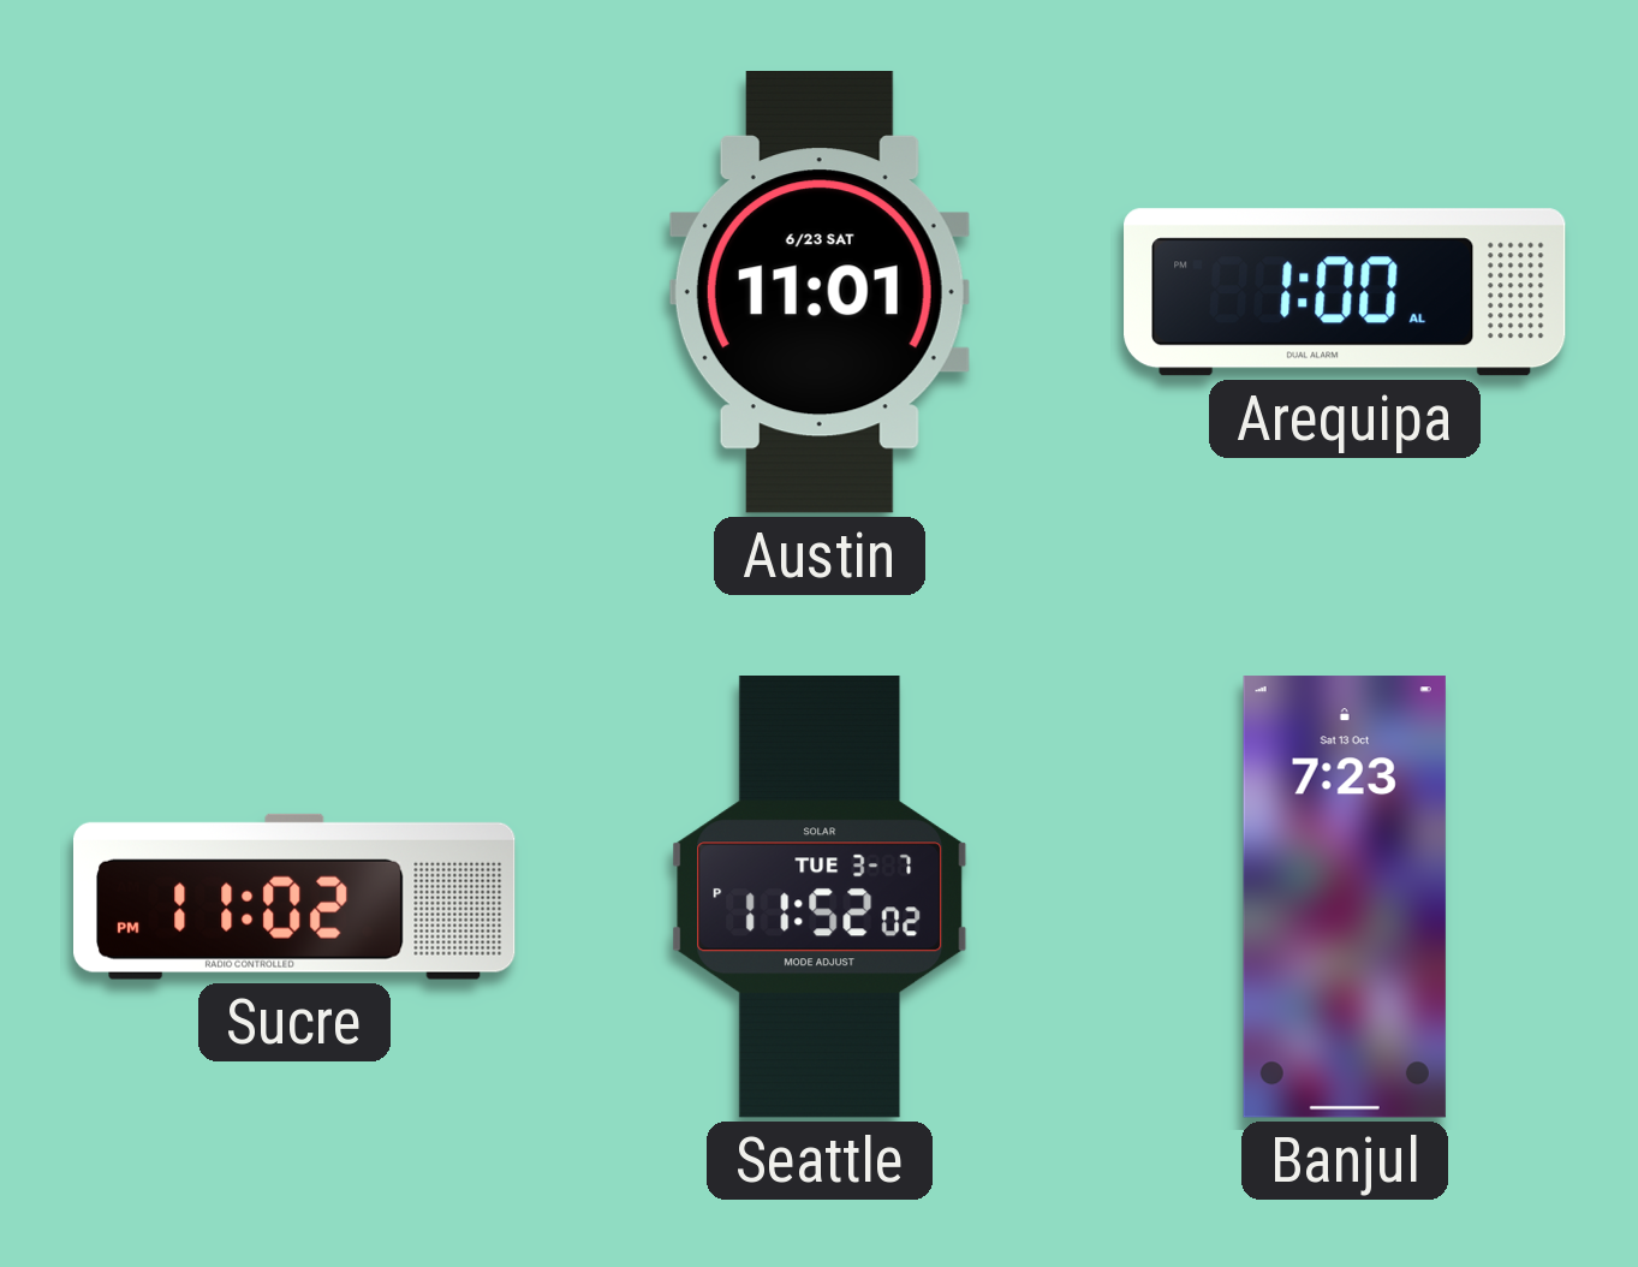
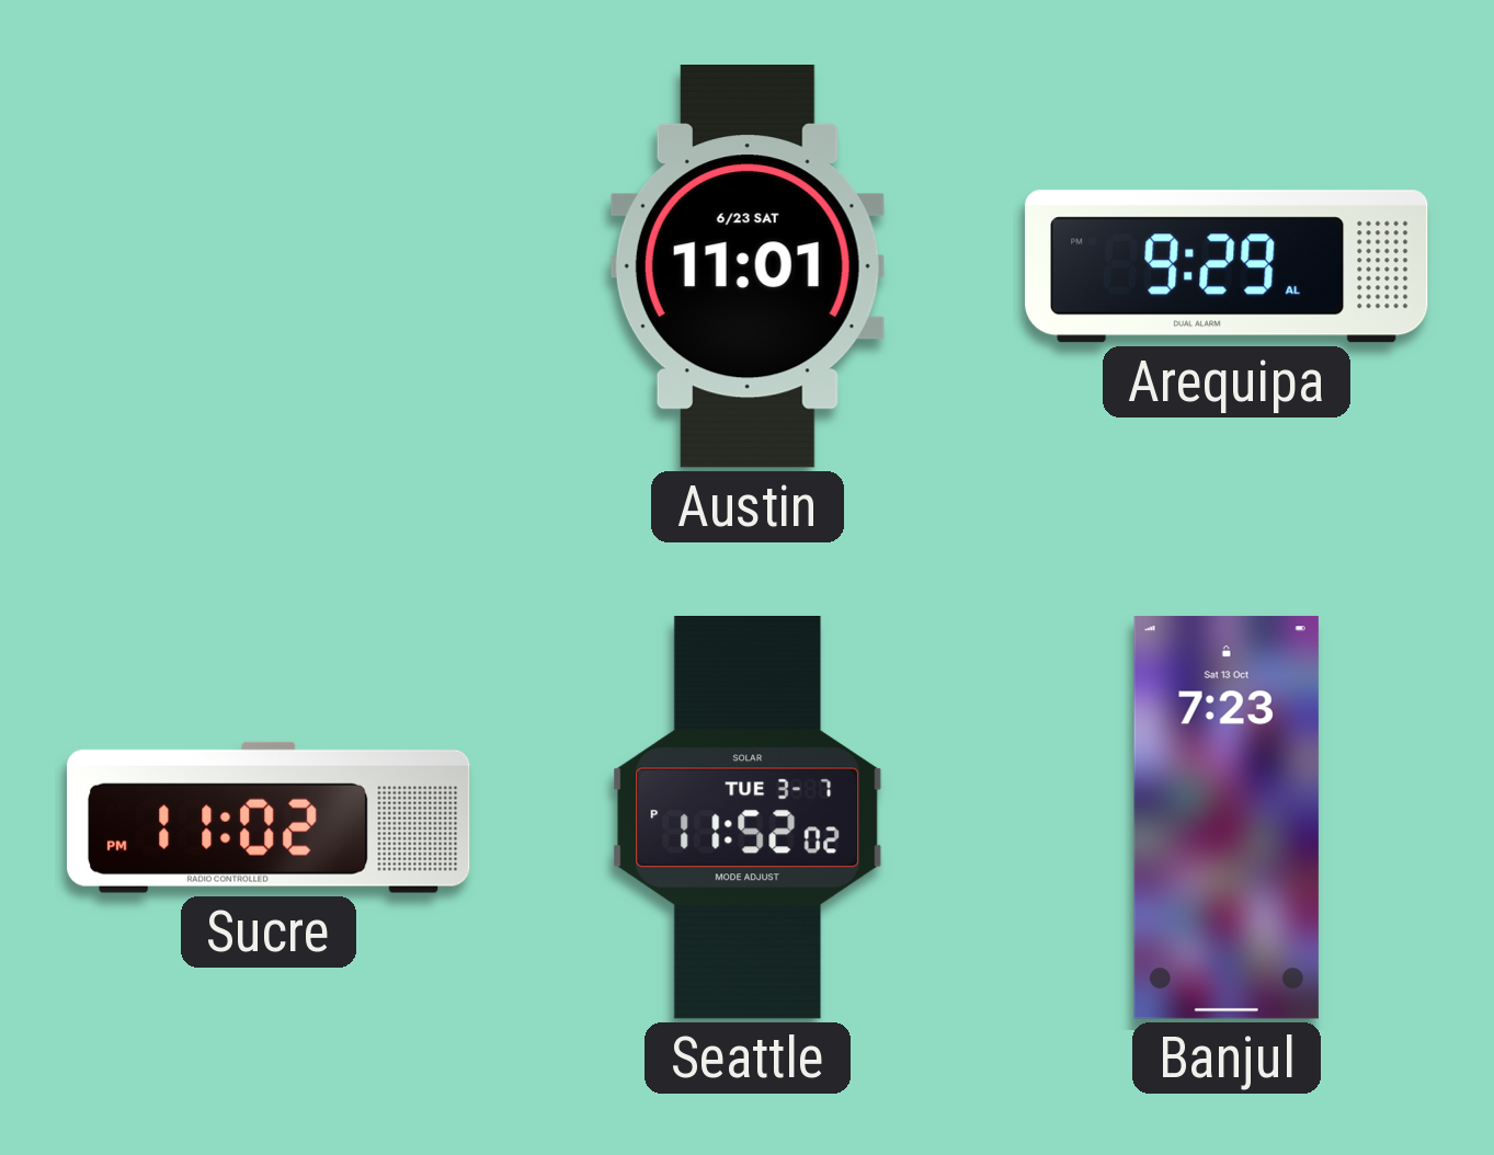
Arequipa: 1:00 -> 9:29
